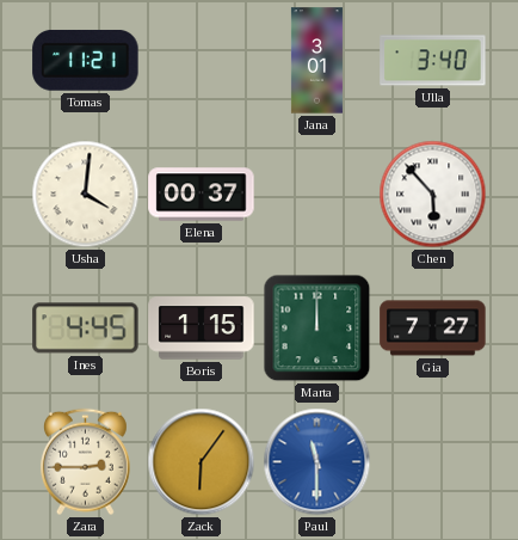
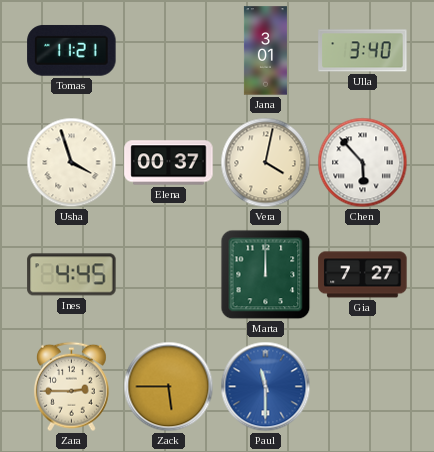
Usha: 4:01 -> 3:57
Vera: none -> 4:02
Boris: 1:15 -> none
Zack: 6:06 -> 5:45
